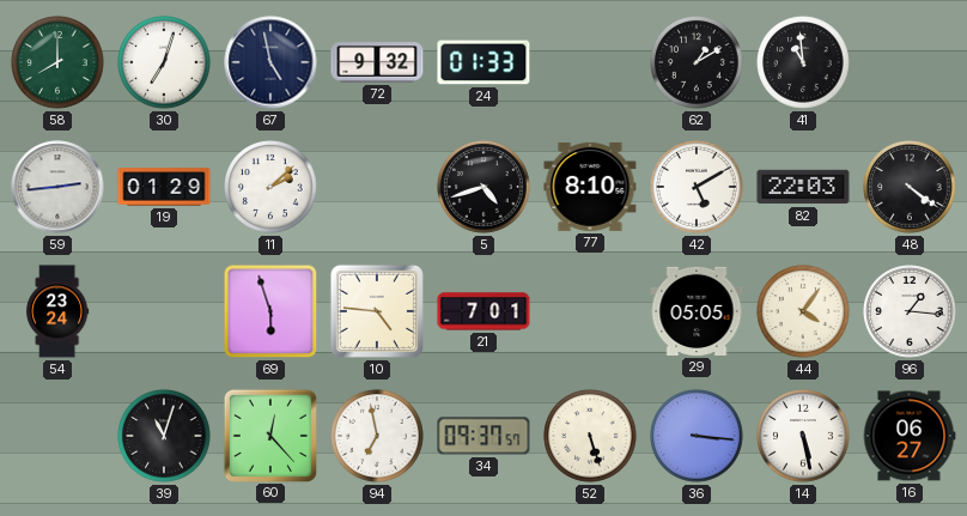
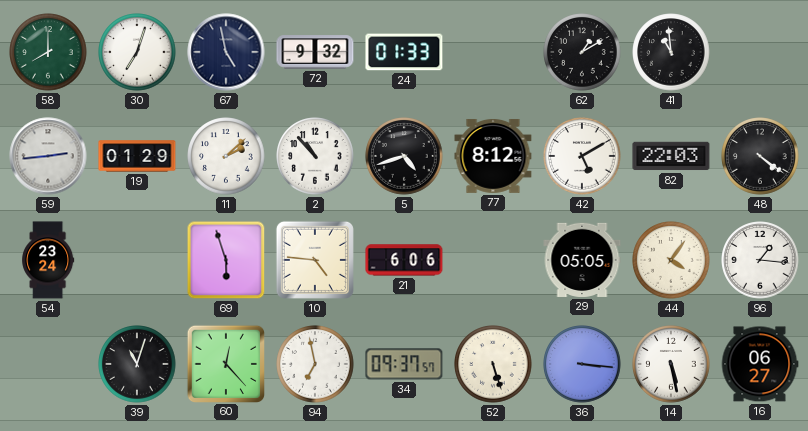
2: none -> 10:53
77: 8:10 -> 8:12
21: 7:01 -> 6:06
